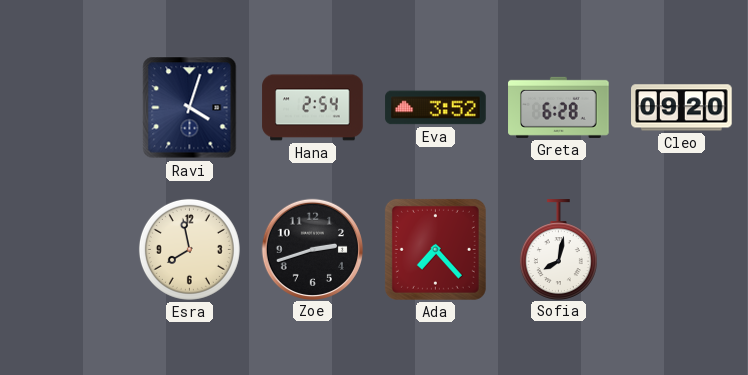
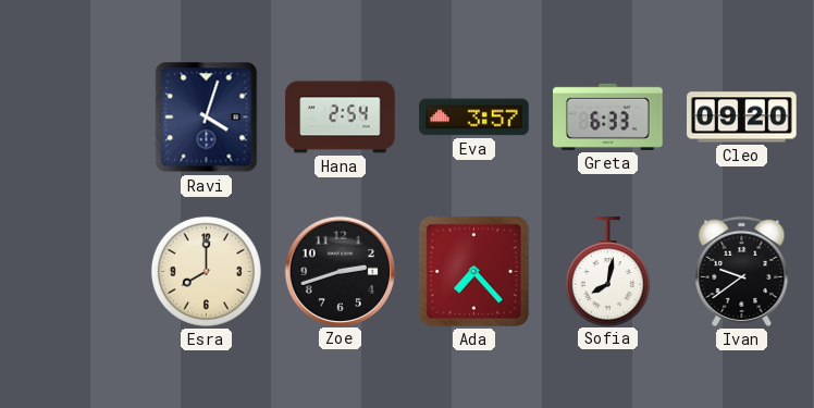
Eva: 3:52 -> 3:57
Greta: 6:28 -> 6:33
Esra: 7:58 -> 8:00
Ivan: none -> 9:39
